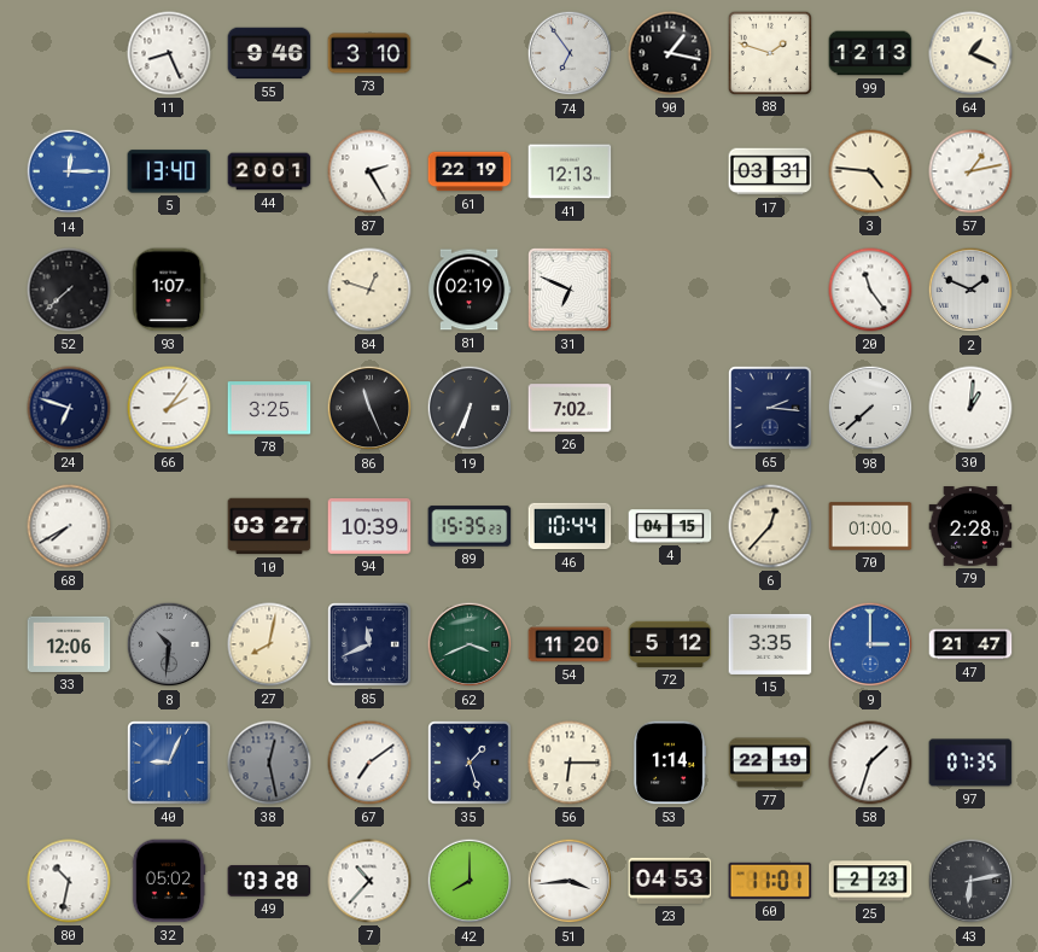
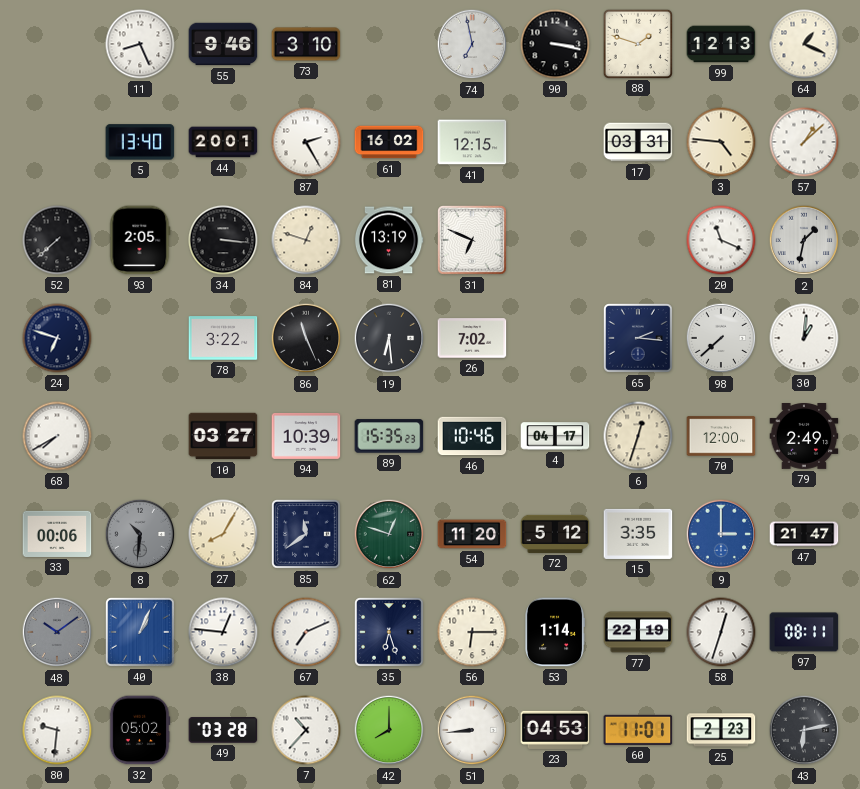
74: 6:54 -> 6:58
90: 1:17 -> 3:17
14: 12:15 -> none
61: 22:19 -> 16:02
41: 12:13 -> 12:15
57: 1:13 -> 1:08
93: 1:07 -> 2:05
34: none -> 3:16
81: 02:19 -> 13:19
20: 11:24 -> 11:19
2: 1:49 -> 1:32
66: 2:06 -> none
78: 3:25 -> 3:22
19: 6:34 -> 6:29
46: 10:44 -> 10:46
4: 04:15 -> 04:17
6: 12:37 -> 12:33
70: 01:00 -> 12:00
79: 2:28 -> 2:49
33: 12:06 -> 00:06
27: 8:02 -> 8:05
85: 11:41 -> 11:39
62: 3:41 -> 12:48
48: none -> 10:09
40: 9:04 -> 1:04
38: 12:28 -> 12:46
38 dial: grey -> white
67: 7:09 -> 7:11
35: 1:27 -> 6:27
58: 1:33 -> 12:33
97: 07:35 -> 08:11
80: 10:32 -> 9:31
51: 3:44 -> 8:44
